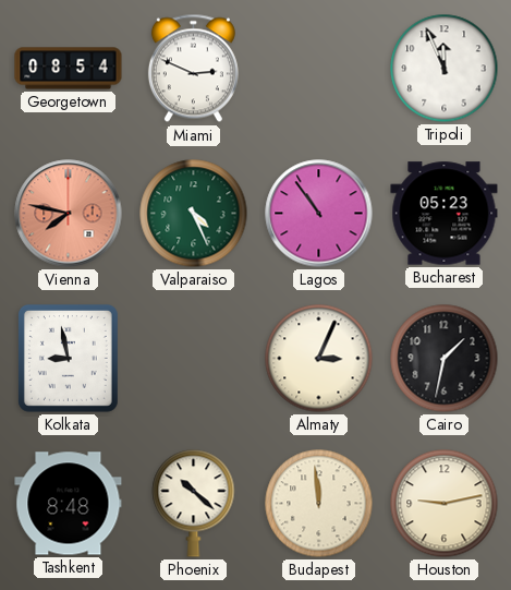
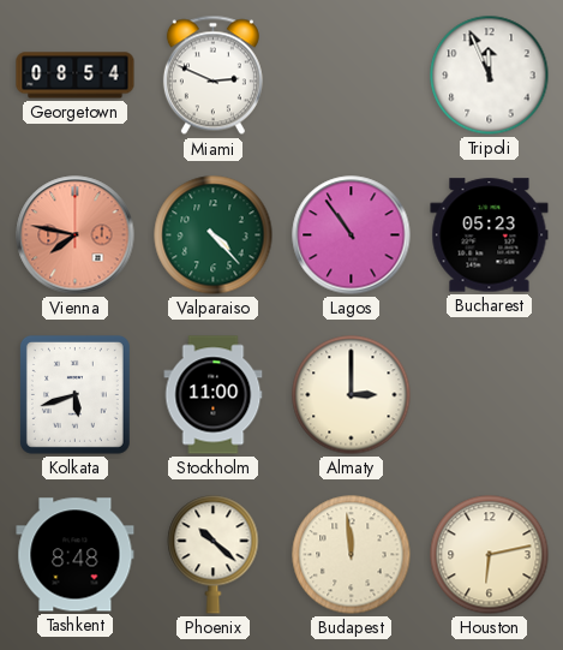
Valparaiso: 4:26 -> 4:23
Kolkata: 8:58 -> 5:42
Stockholm: none -> 11:00
Almaty: 3:04 -> 3:00
Cairo: 1:32 -> none
Houston: 9:13 -> 6:13
